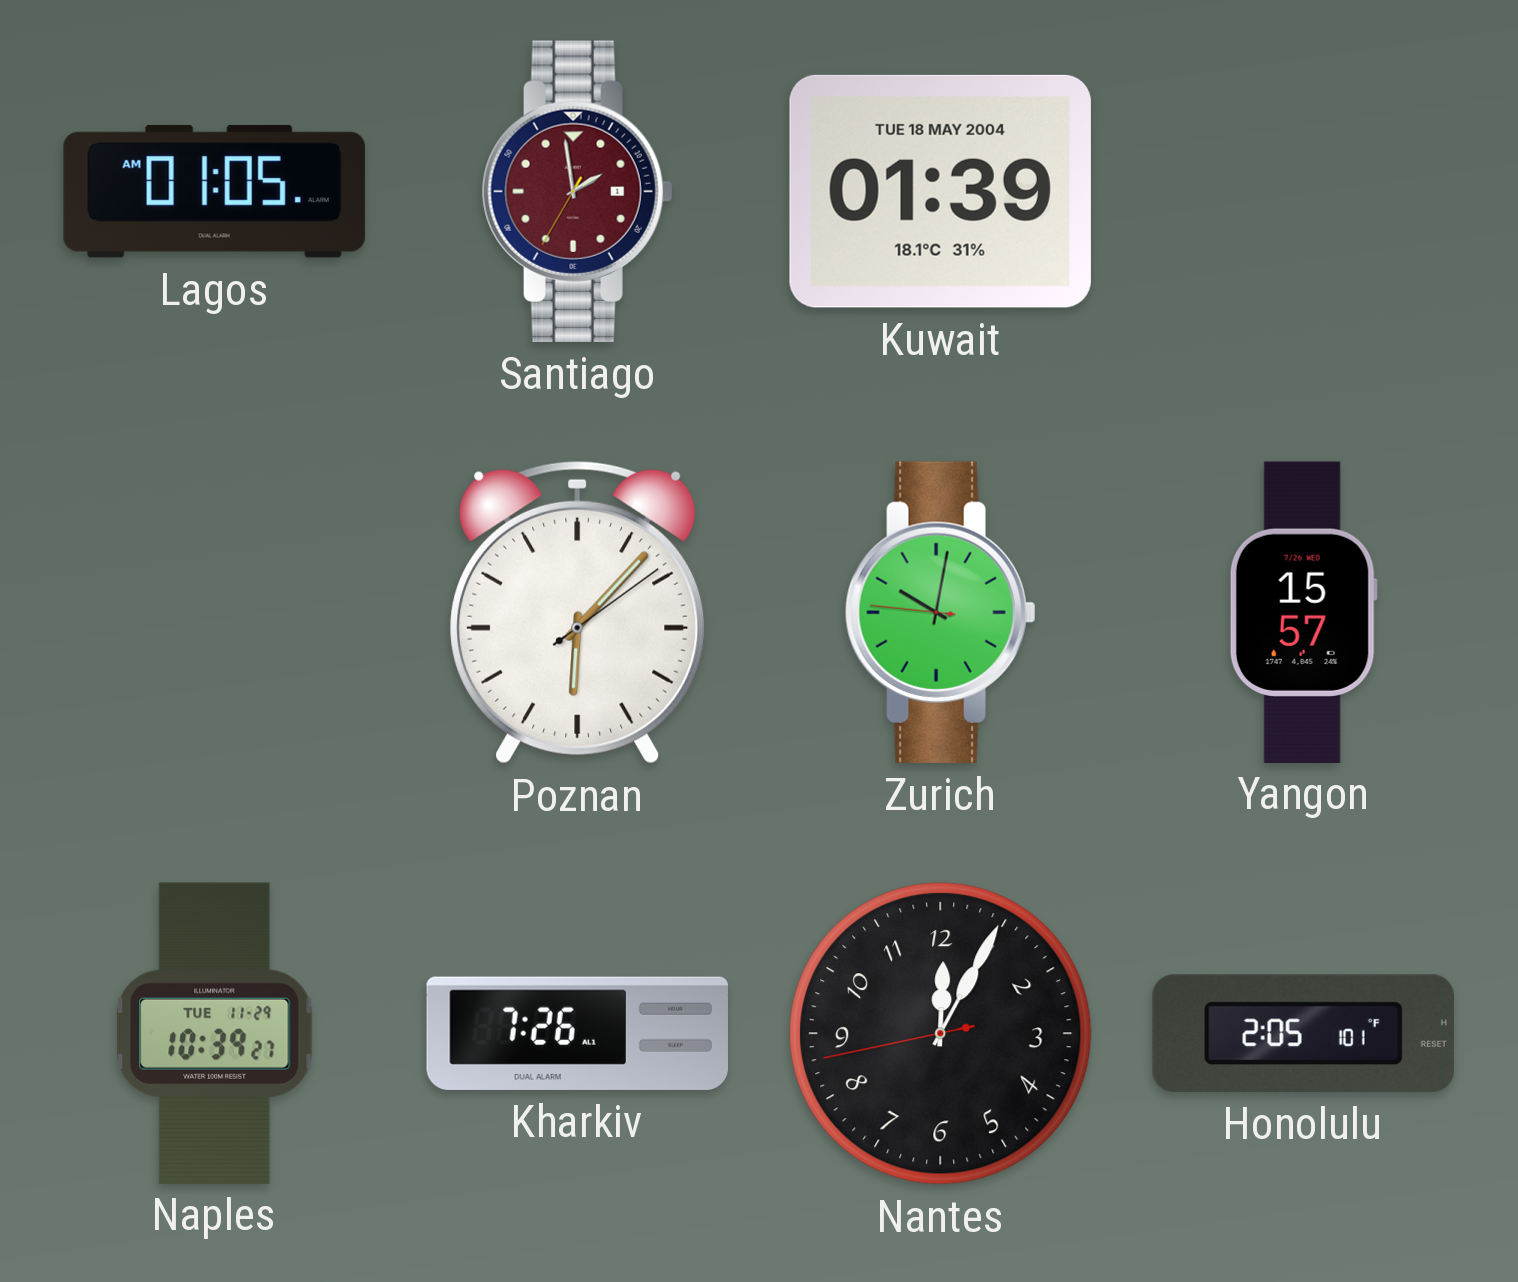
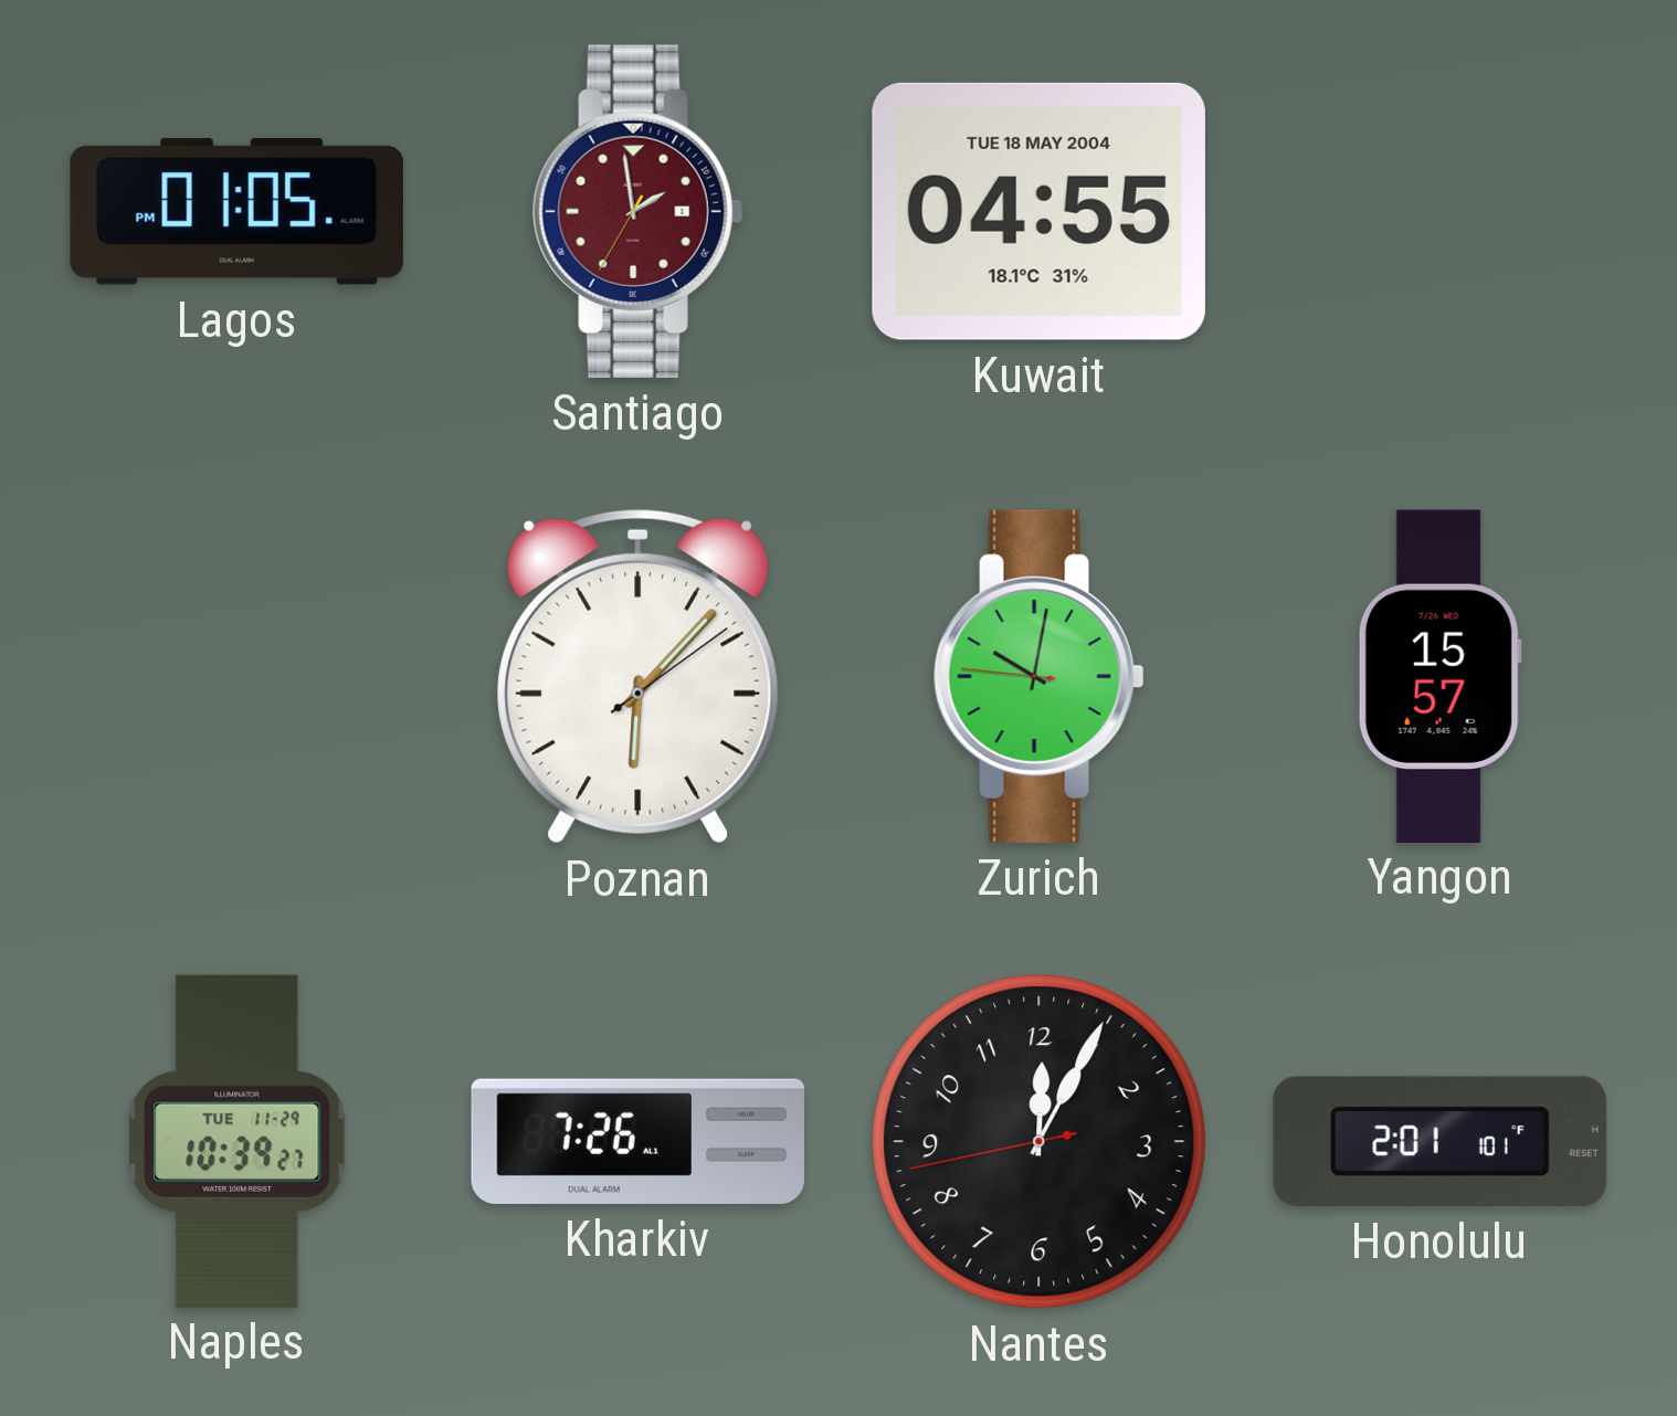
Lagos: 01:05 AM -> 01:05 PM
Kuwait: 01:39 -> 04:55
Honolulu: 2:05 -> 2:01
